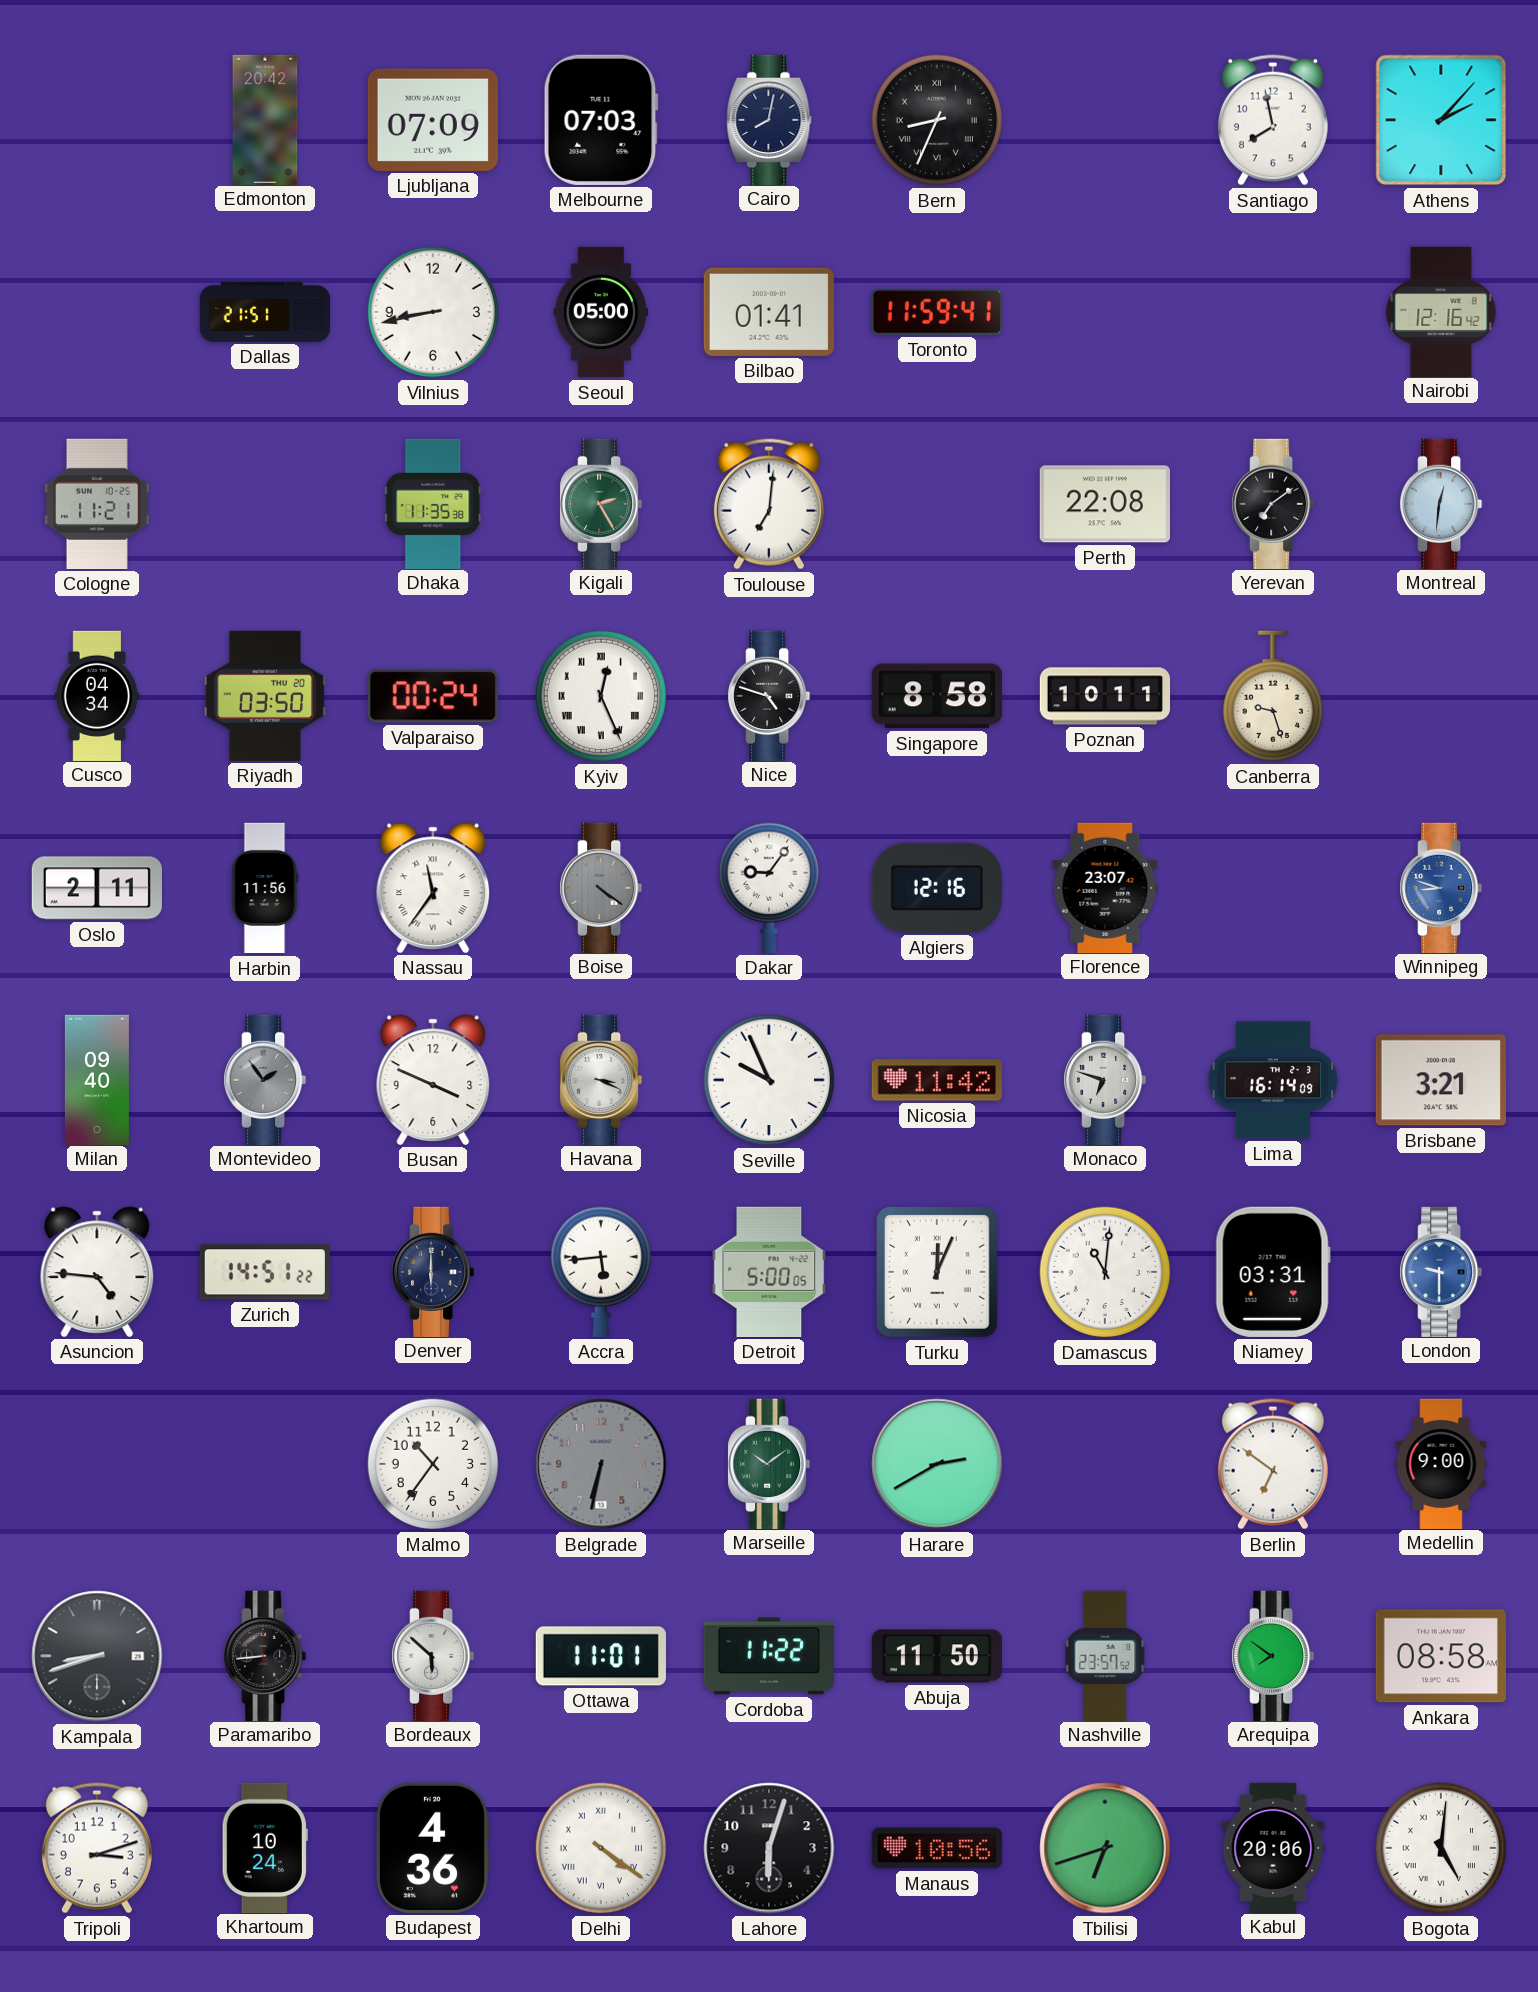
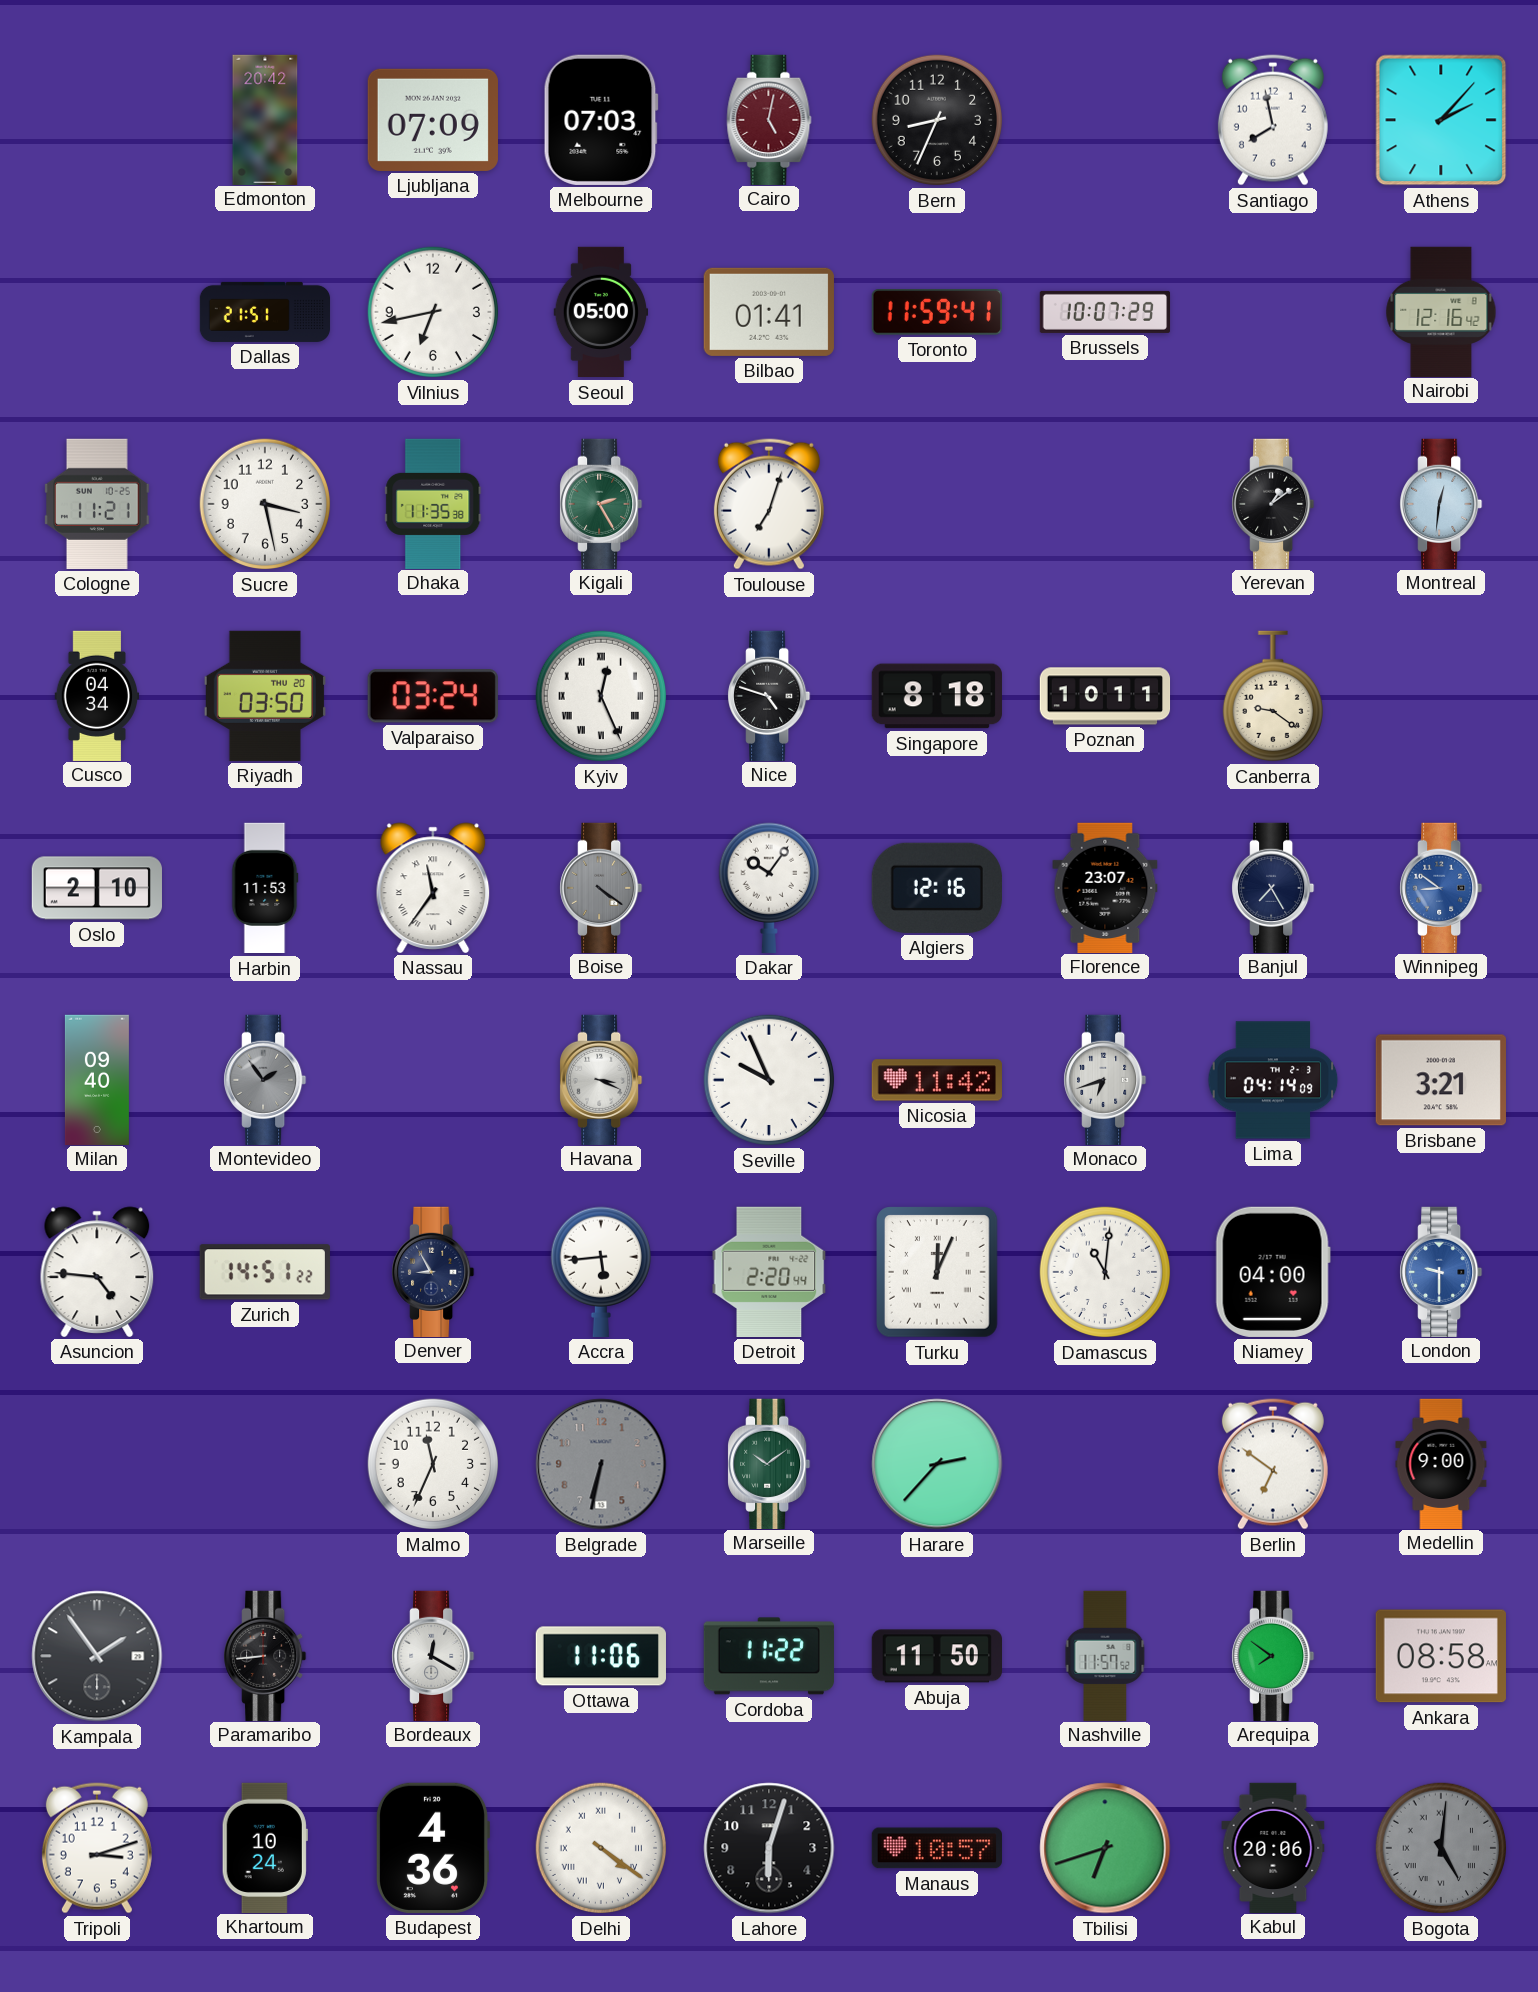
Cairo: 8:02 -> 5:02
Cairo dial: navy -> burgundy
Bern numerals: Roman -> Arabic
Vilnius: 8:43 -> 6:43
Brussels: none -> 10:07
Sucre: none -> 3:28
Toulouse: 7:01 -> 7:03
Perth: 22:08 -> none
Yerevan: 7:09 -> 1:09
Valparaiso: 00:24 -> 03:24
Singapore: 8:58 -> 8:18
Canberra: 9:27 -> 9:21
Oslo: 2:11 -> 2:10
Harbin: 11:56 -> 11:53
Dakar: 9:06 -> 10:06
Banjul: none -> 7:25
Winnipeg: 8:48 -> 8:51
Busan: 3:49 -> none
Monaco: 6:48 -> 6:42
Lima: 16:14 -> 04:14
Denver: 6:00 -> 8:55
Detroit: 5:00 -> 2:20
Niamey: 03:31 -> 04:00
Malmo: 10:36 -> 11:34
Harare: 2:40 -> 2:37
Kampala: 8:42 -> 1:54
Bordeaux: 5:52 -> 12:20
Ottawa: 11:01 -> 11:06
Nashville: 23:57 -> 11:57
Manaus: 10:56 -> 10:57
Bogota dial: white -> grey
